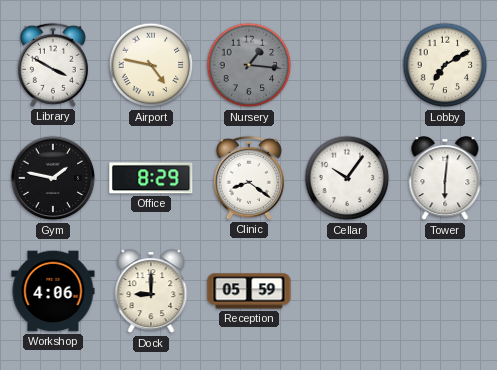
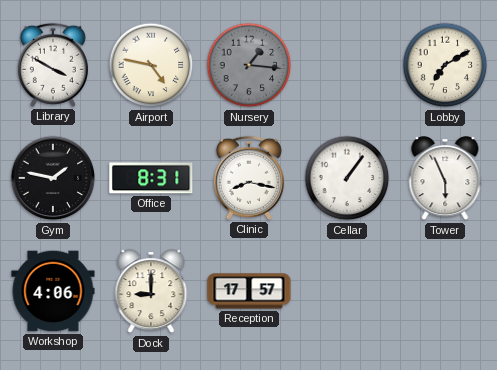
Office: 8:29 -> 8:31
Clinic: 8:21 -> 8:17
Cellar: 10:06 -> 1:06
Tower: 6:01 -> 5:56
Reception: 05:59 -> 17:57
